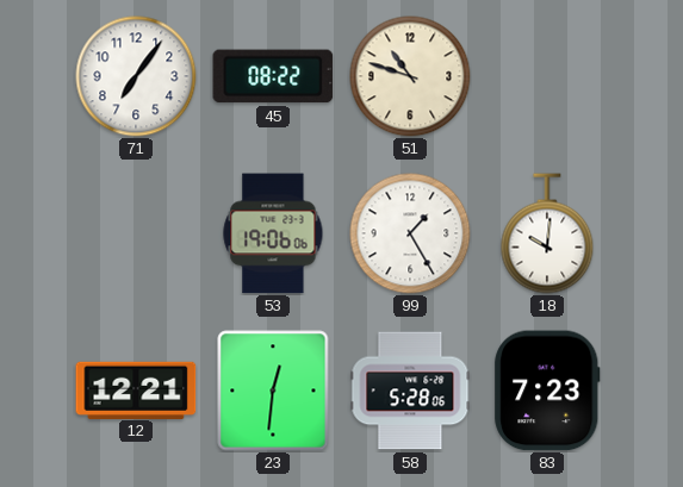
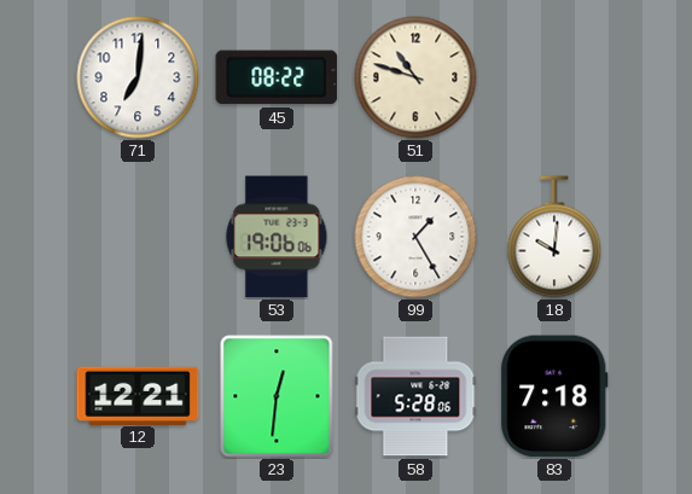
71: 7:06 -> 7:01
83: 7:23 -> 7:18
